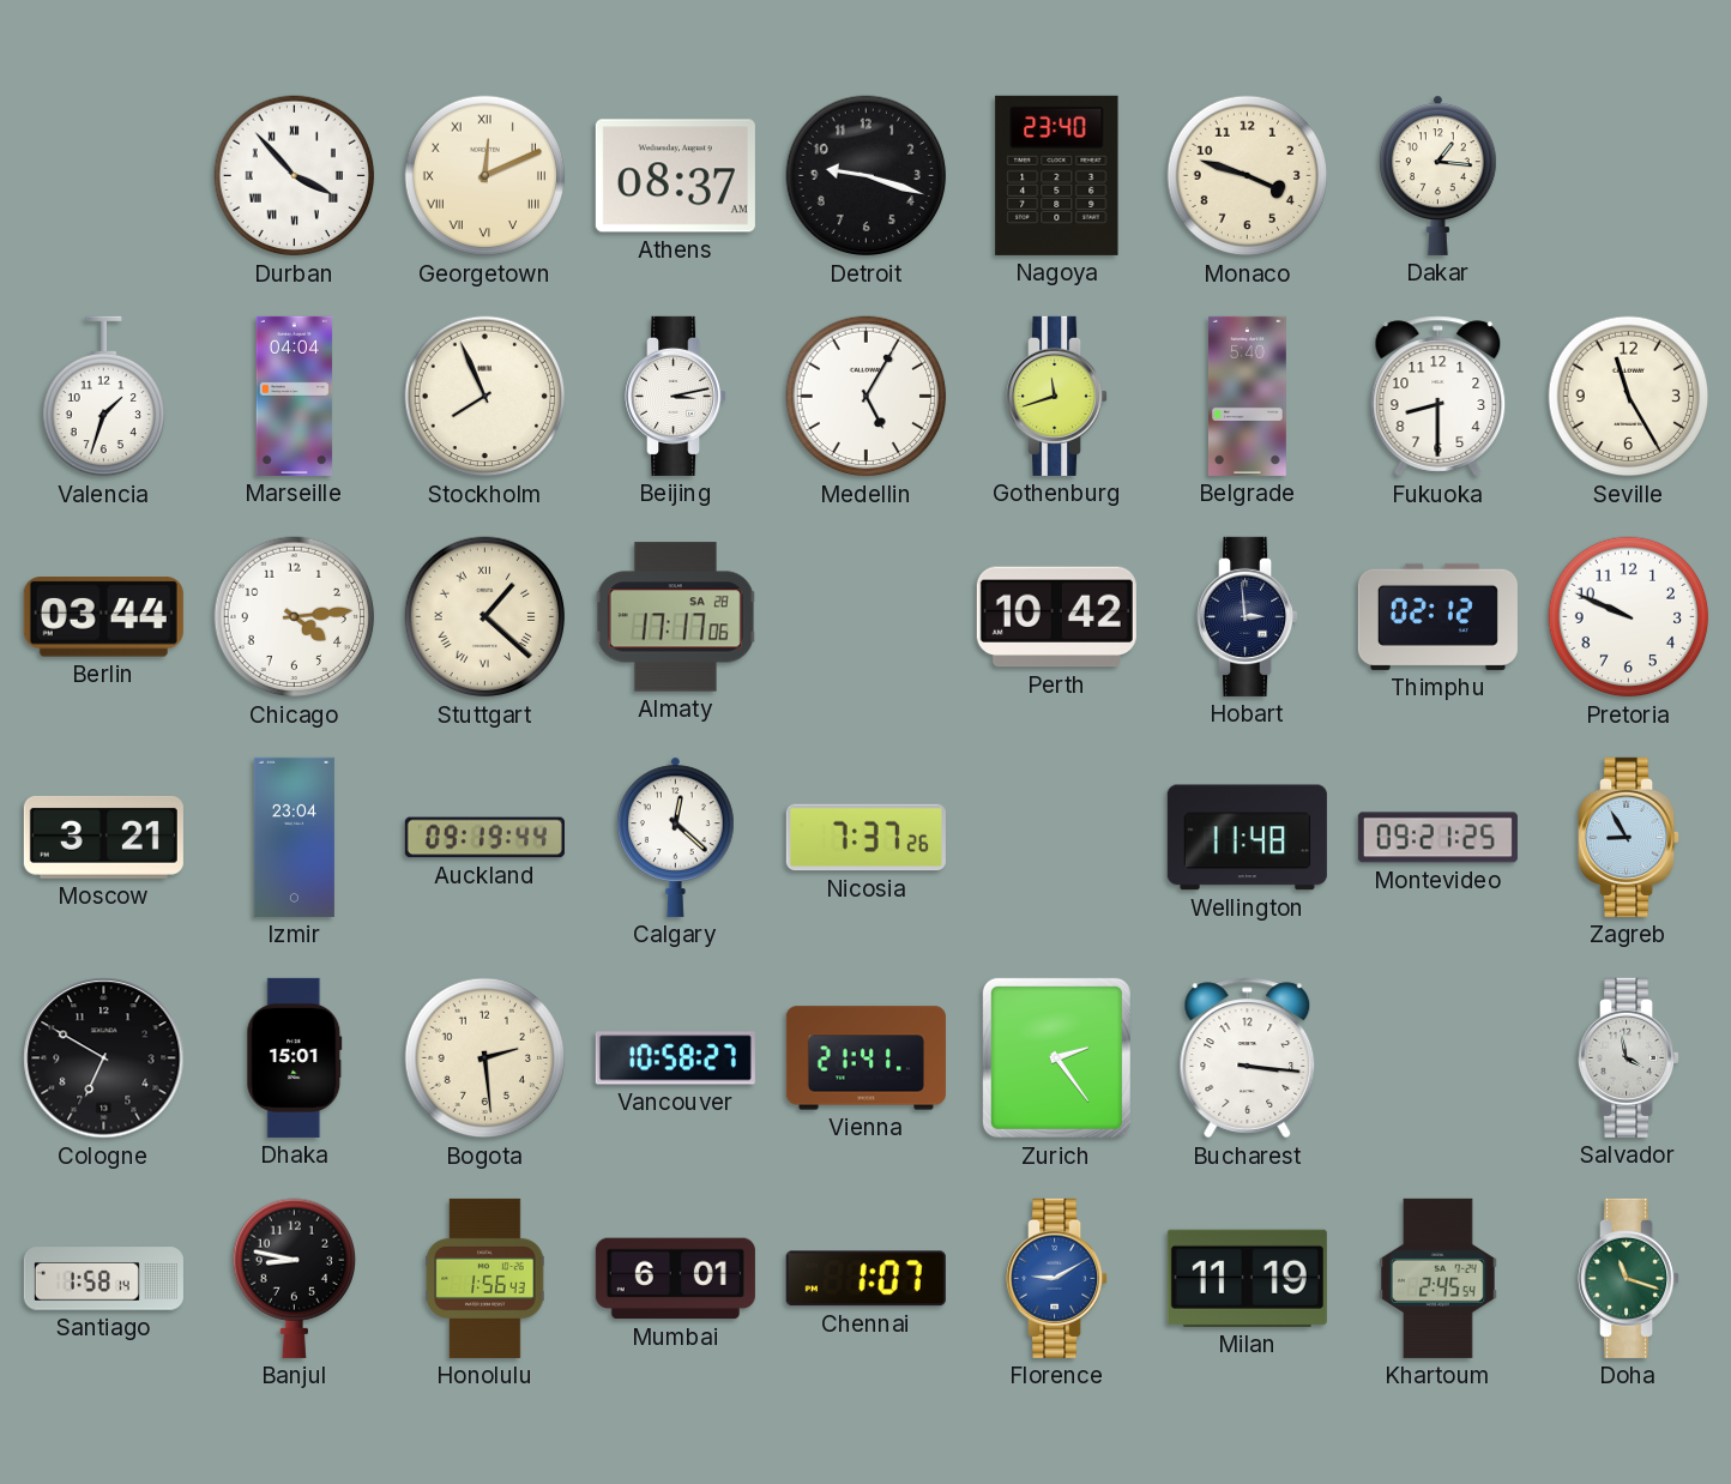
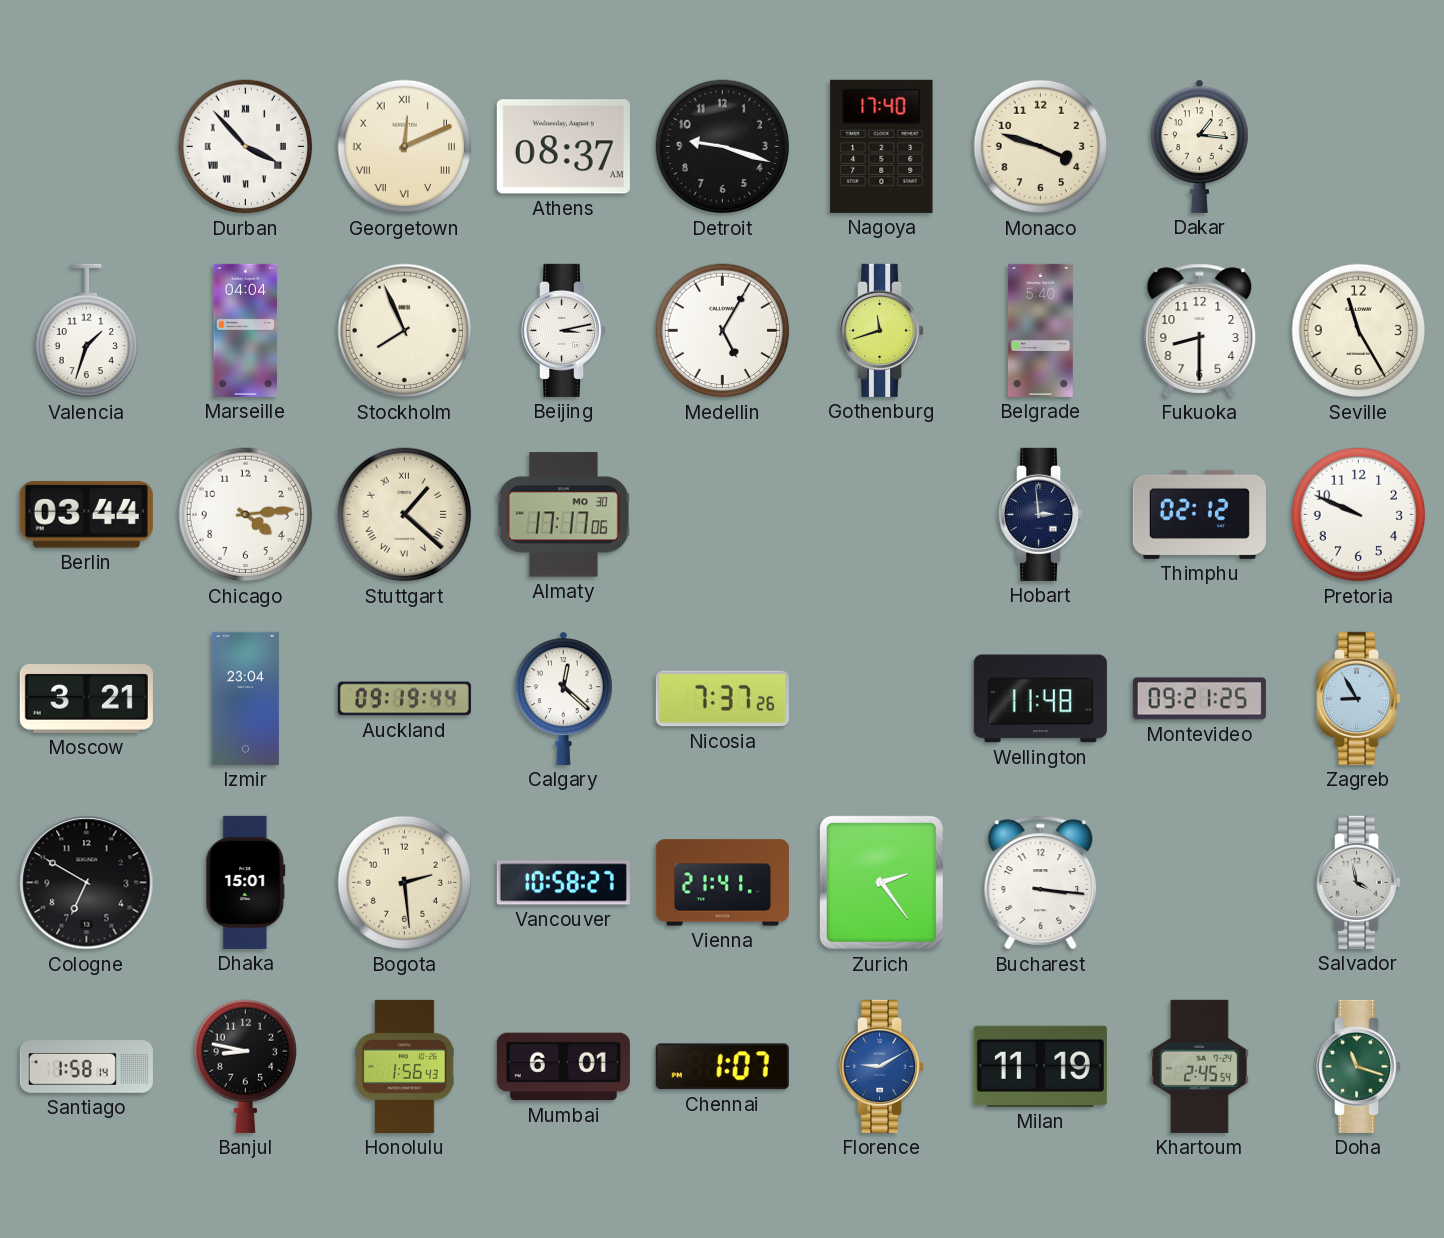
Nagoya: 23:40 -> 17:40
Almaty date: SA 28 -> MO 30
Perth: 10:42 -> none
